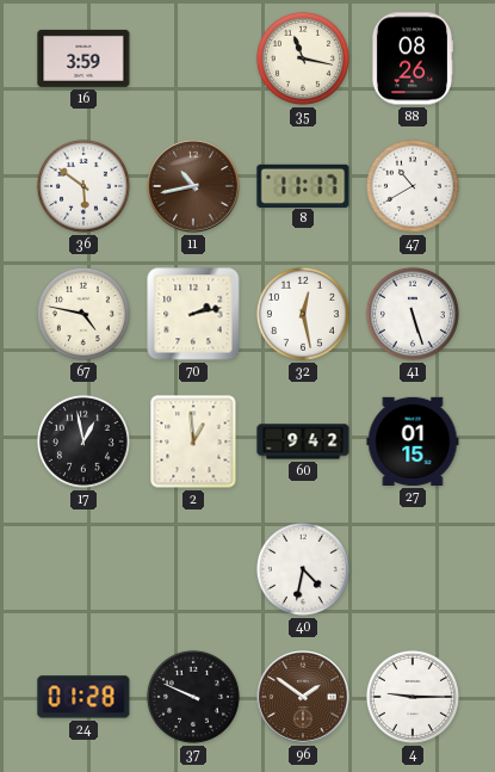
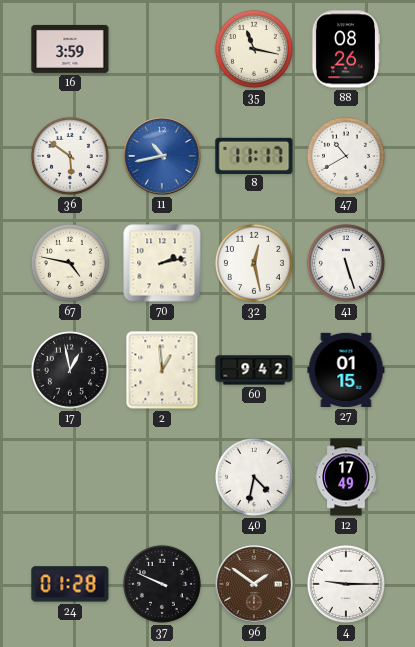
11 dial: brown -> blue
12: none -> 17:49
